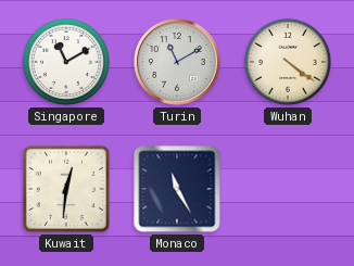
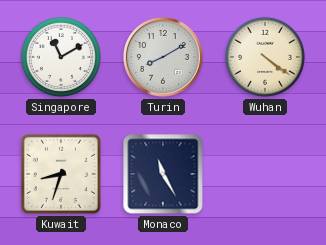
Turin: 11:10 -> 8:10
Kuwait: 12:31 -> 8:33
